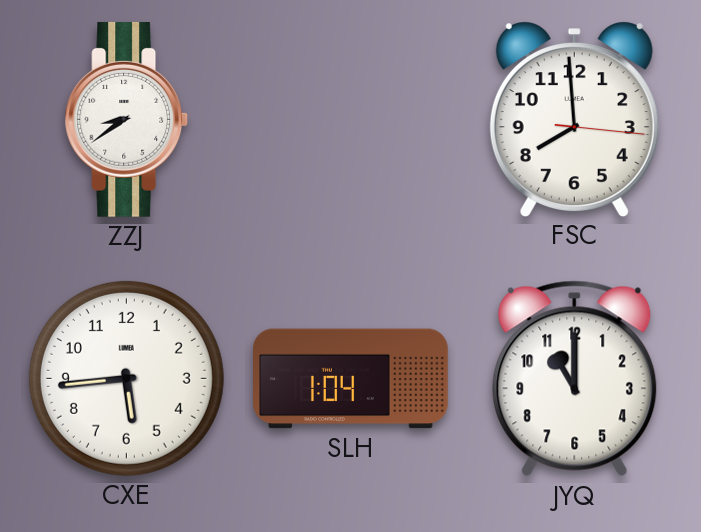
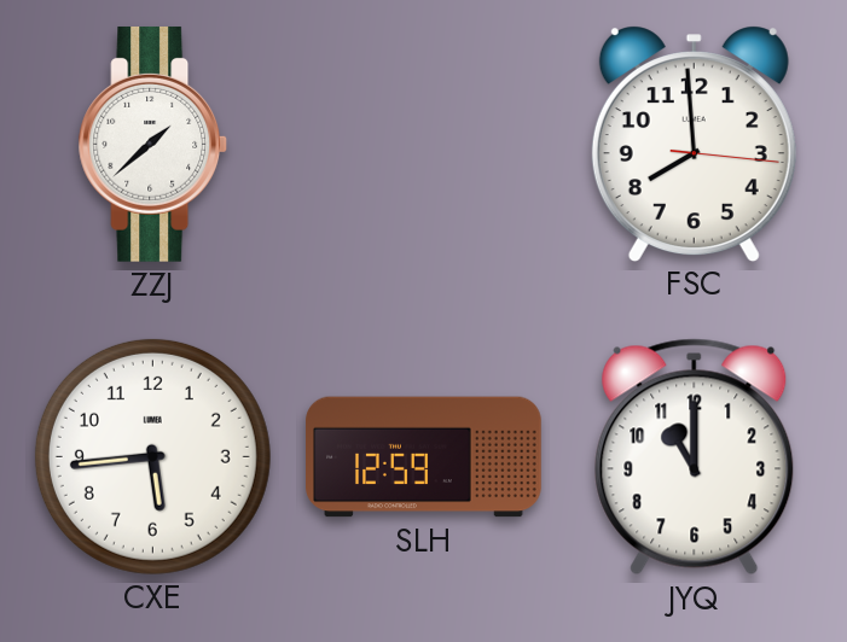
ZZJ: 8:39 -> 1:38
SLH: 1:04 -> 12:59
